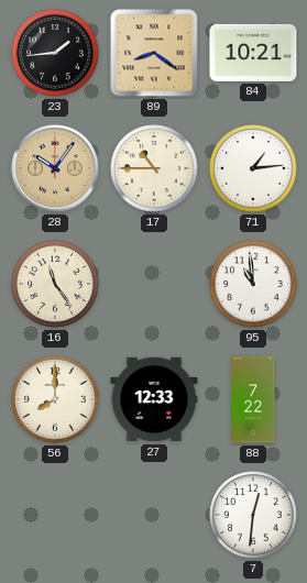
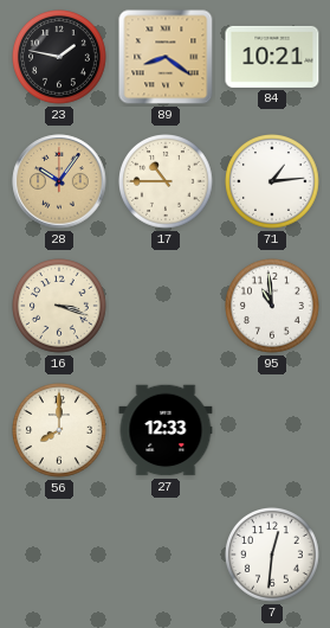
23: 1:44 -> 1:47
16: 11:24 -> 3:18
88: 7:22 -> none
